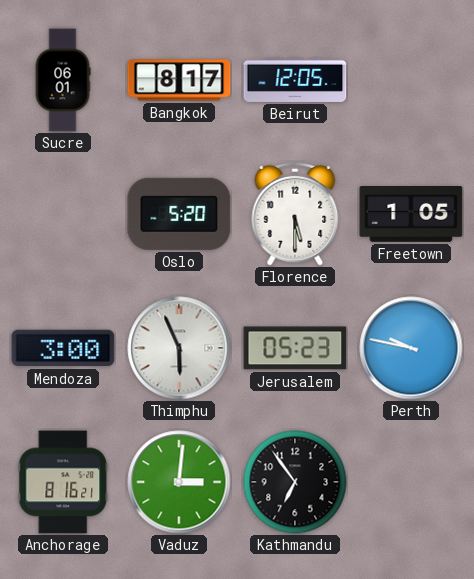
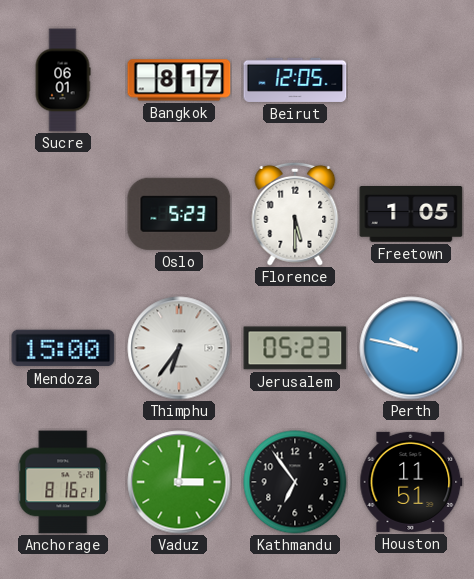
Oslo: 5:20 -> 5:23
Mendoza: 3:00 -> 15:00
Thimphu: 5:56 -> 6:36
Houston: none -> 11:51
